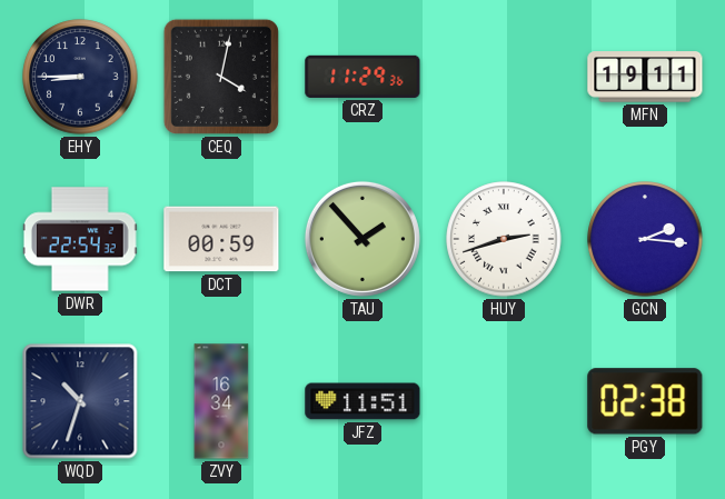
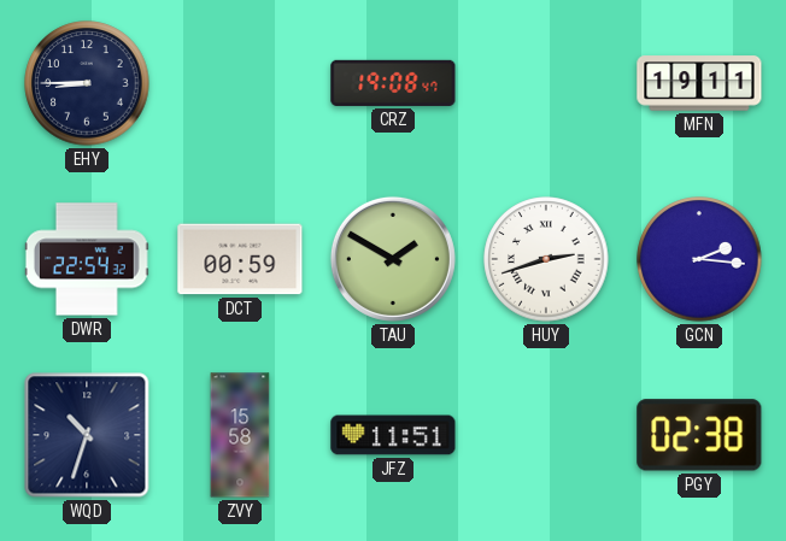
CEQ: 4:02 -> none
CRZ: 11:29 -> 19:08
TAU: 1:53 -> 1:50
ZVY: 16:34 -> 15:58
